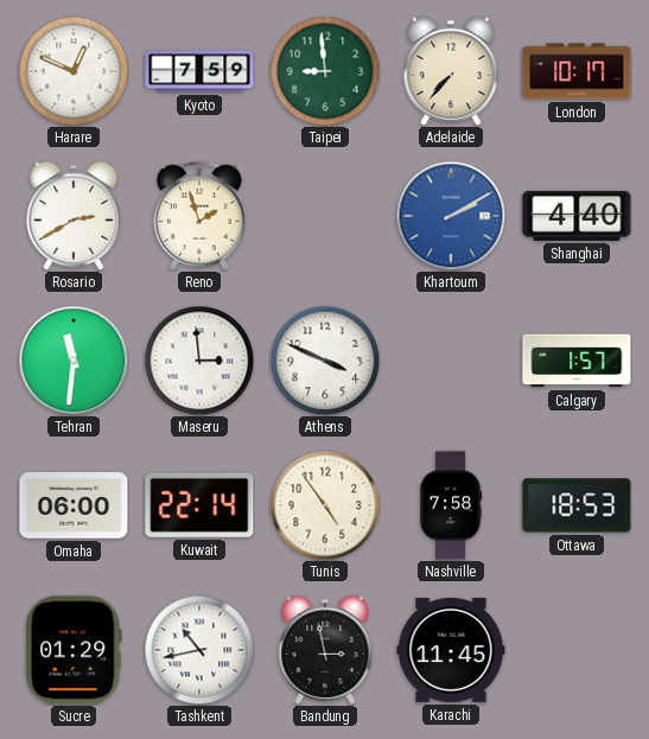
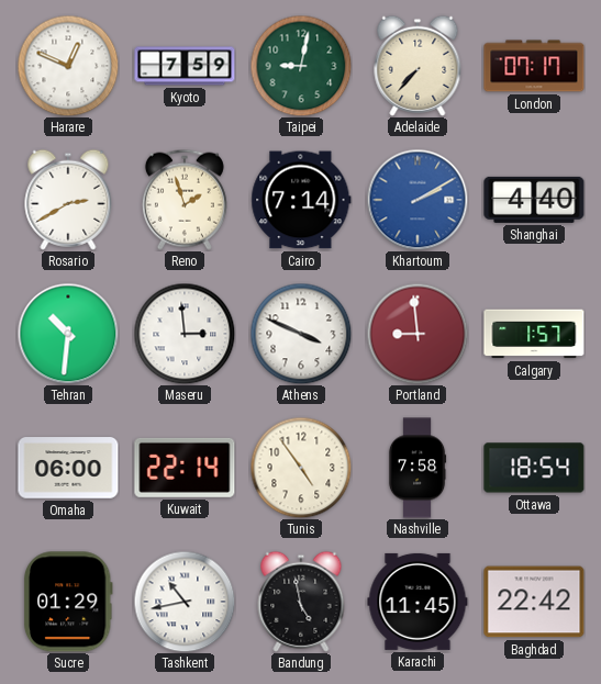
Taipei: 8:59 -> 9:02
London: 10:17 -> 07:17
Cairo: none -> 7:14
Tehran: 11:31 -> 10:31
Portland: none -> 8:59
Ottawa: 18:53 -> 18:54
Bandung: 2:58 -> 4:58
Baghdad: none -> 22:42
